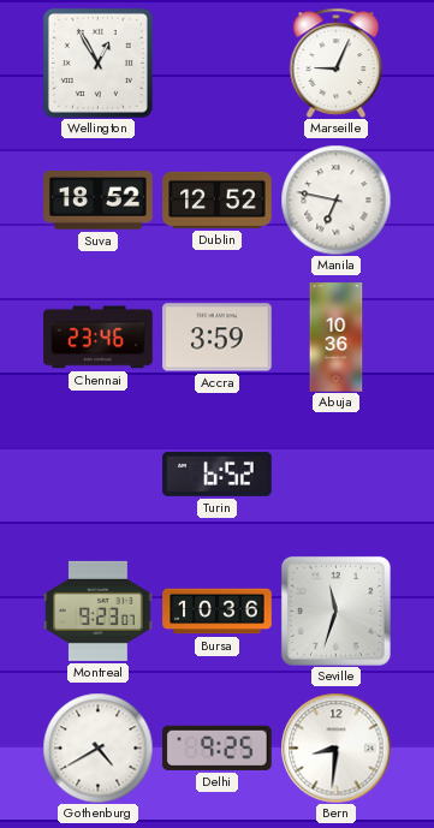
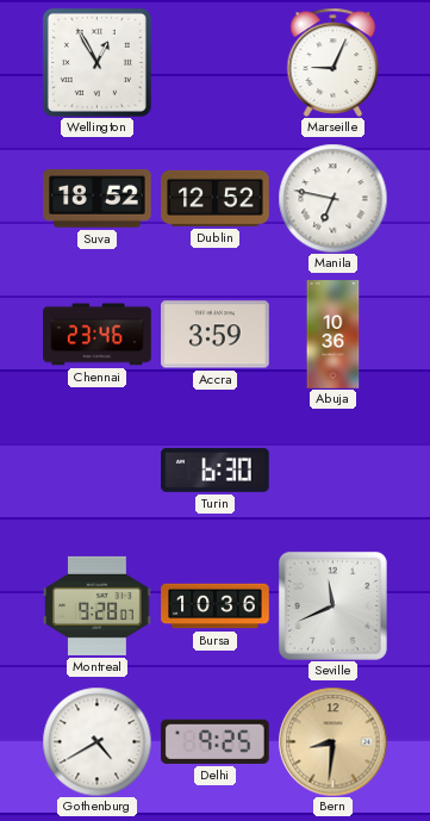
Turin: 6:52 -> 6:30
Montreal: 9:23 -> 9:28
Seville: 11:33 -> 11:41
Bern dial: white -> champagne
